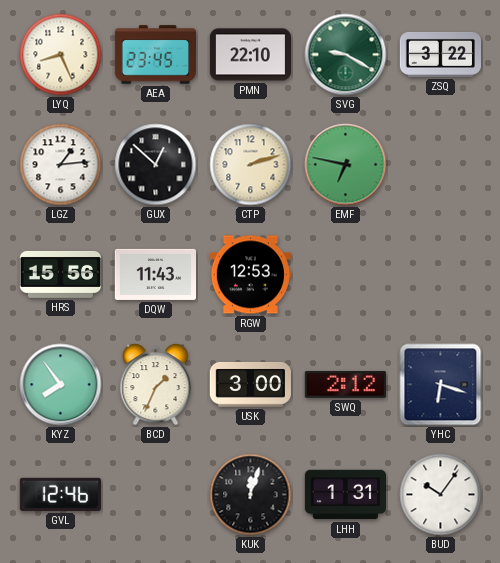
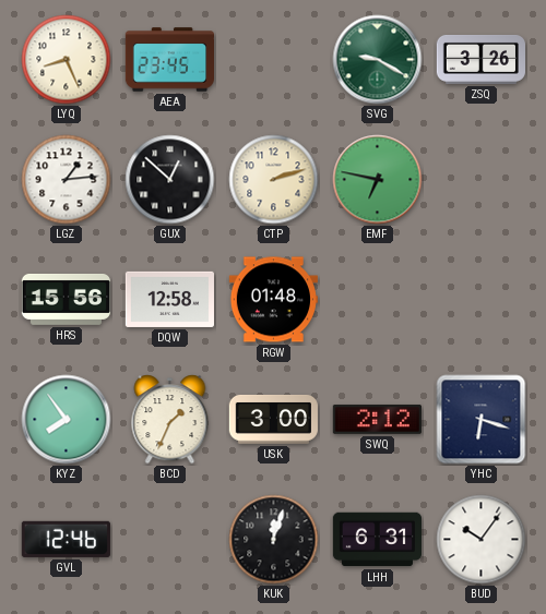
PMN: 22:10 -> none
ZSQ: 3:22 -> 3:26
DQW: 11:43 -> 12:58
RGW: 12:53 -> 01:48
LHH: 1:31 -> 6:31
